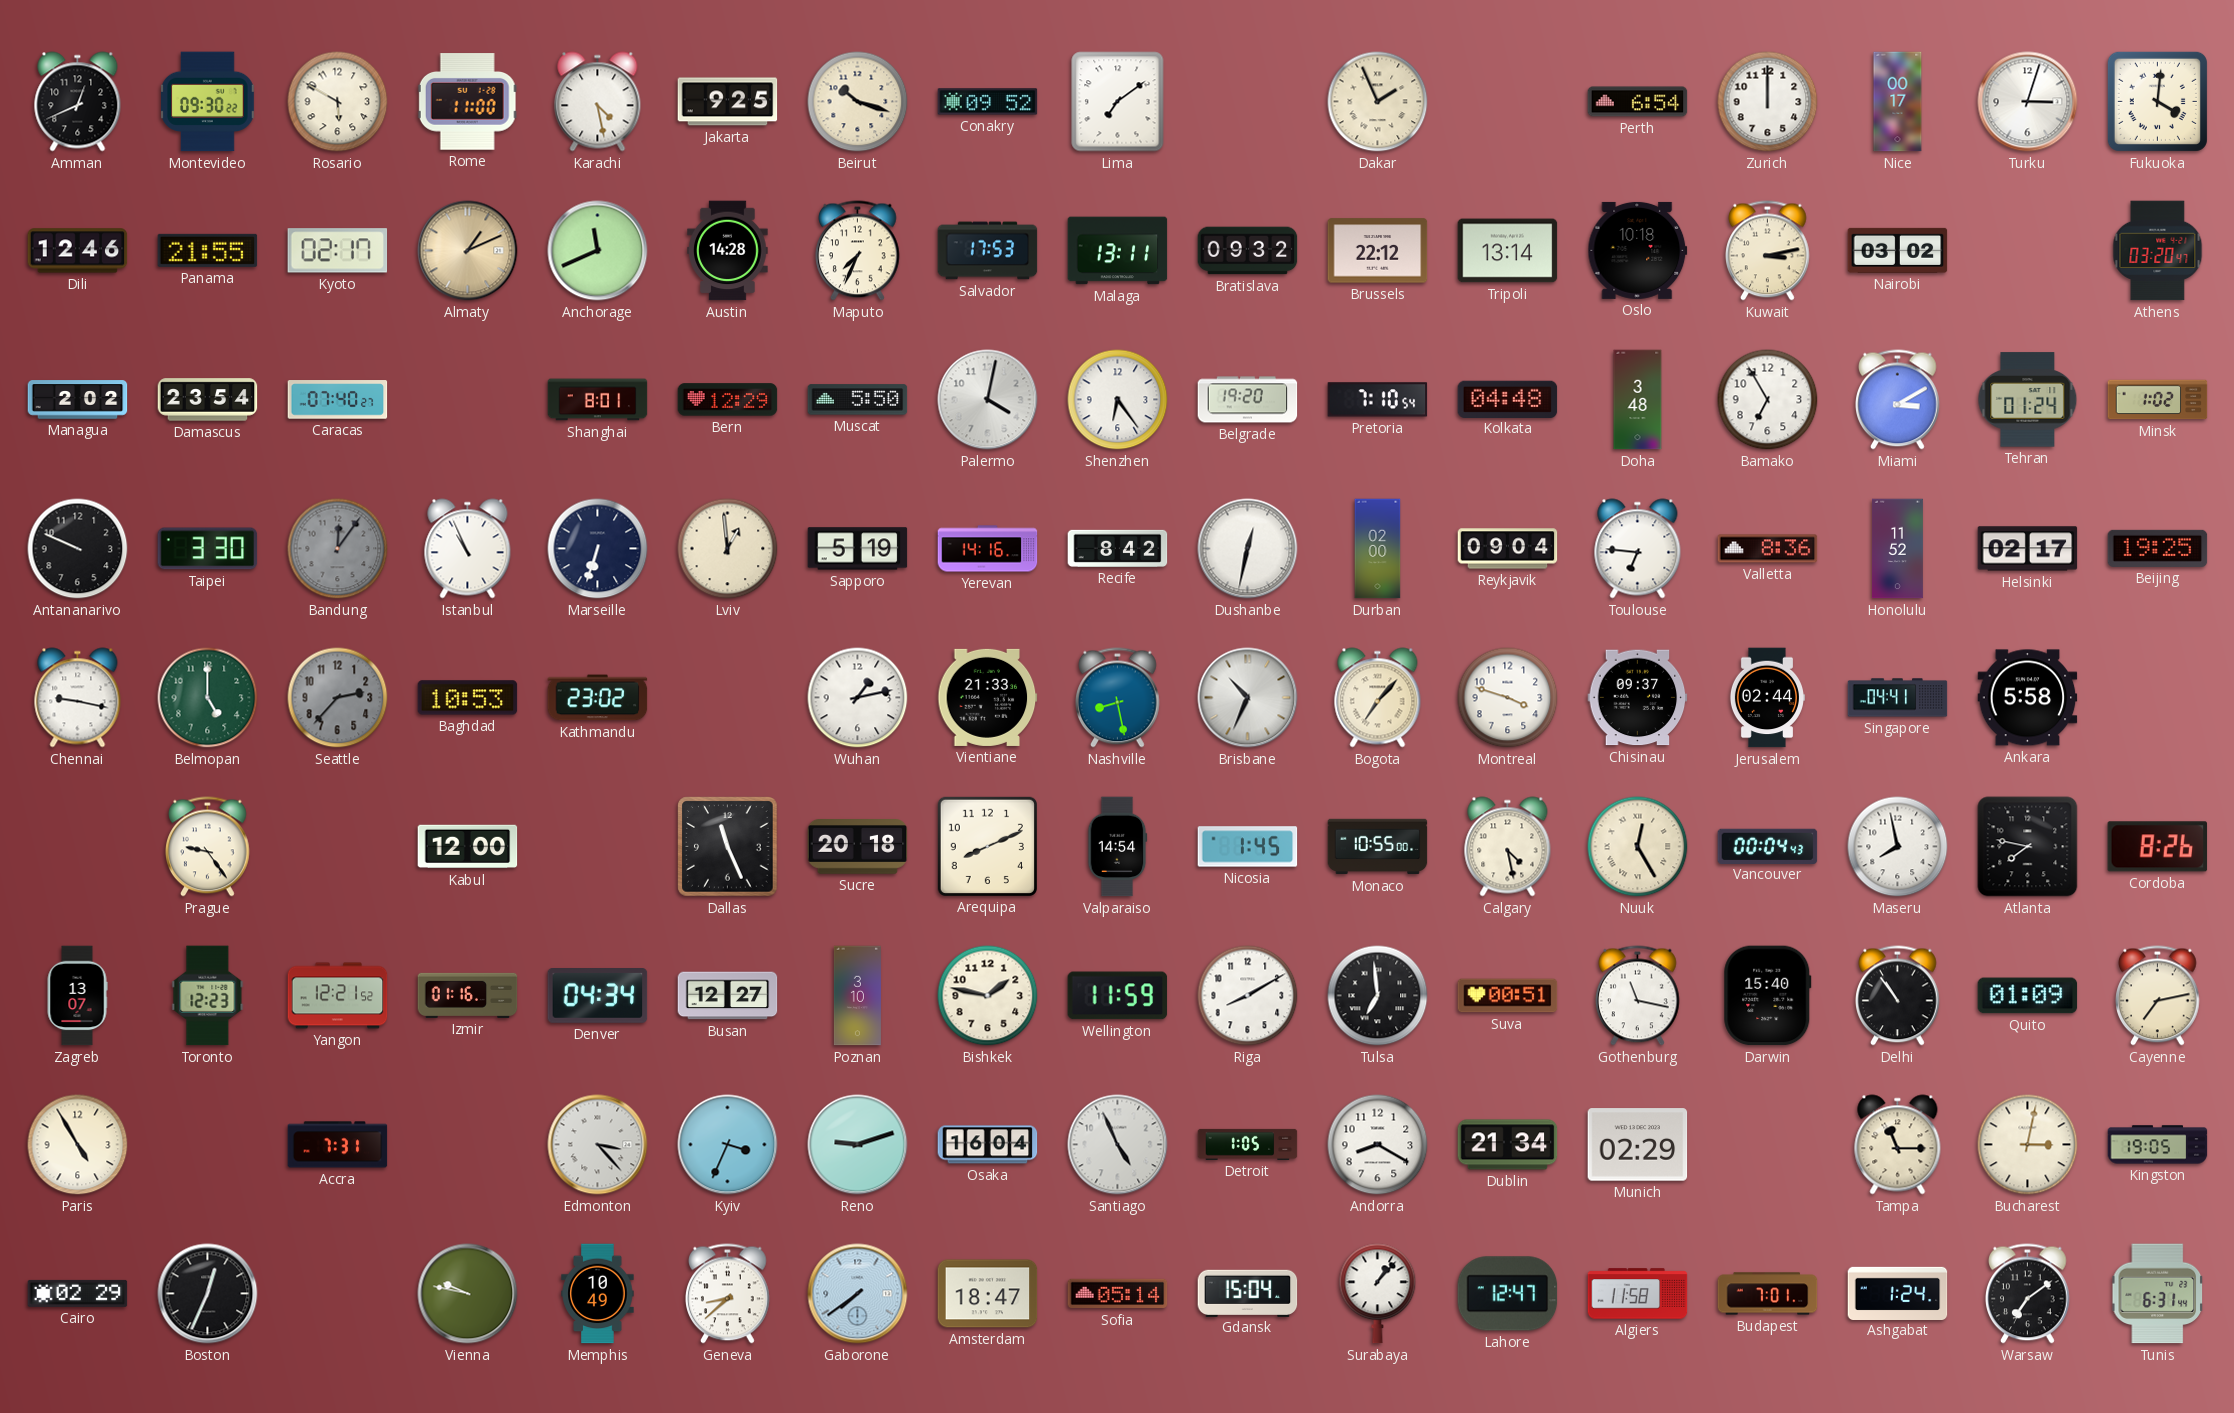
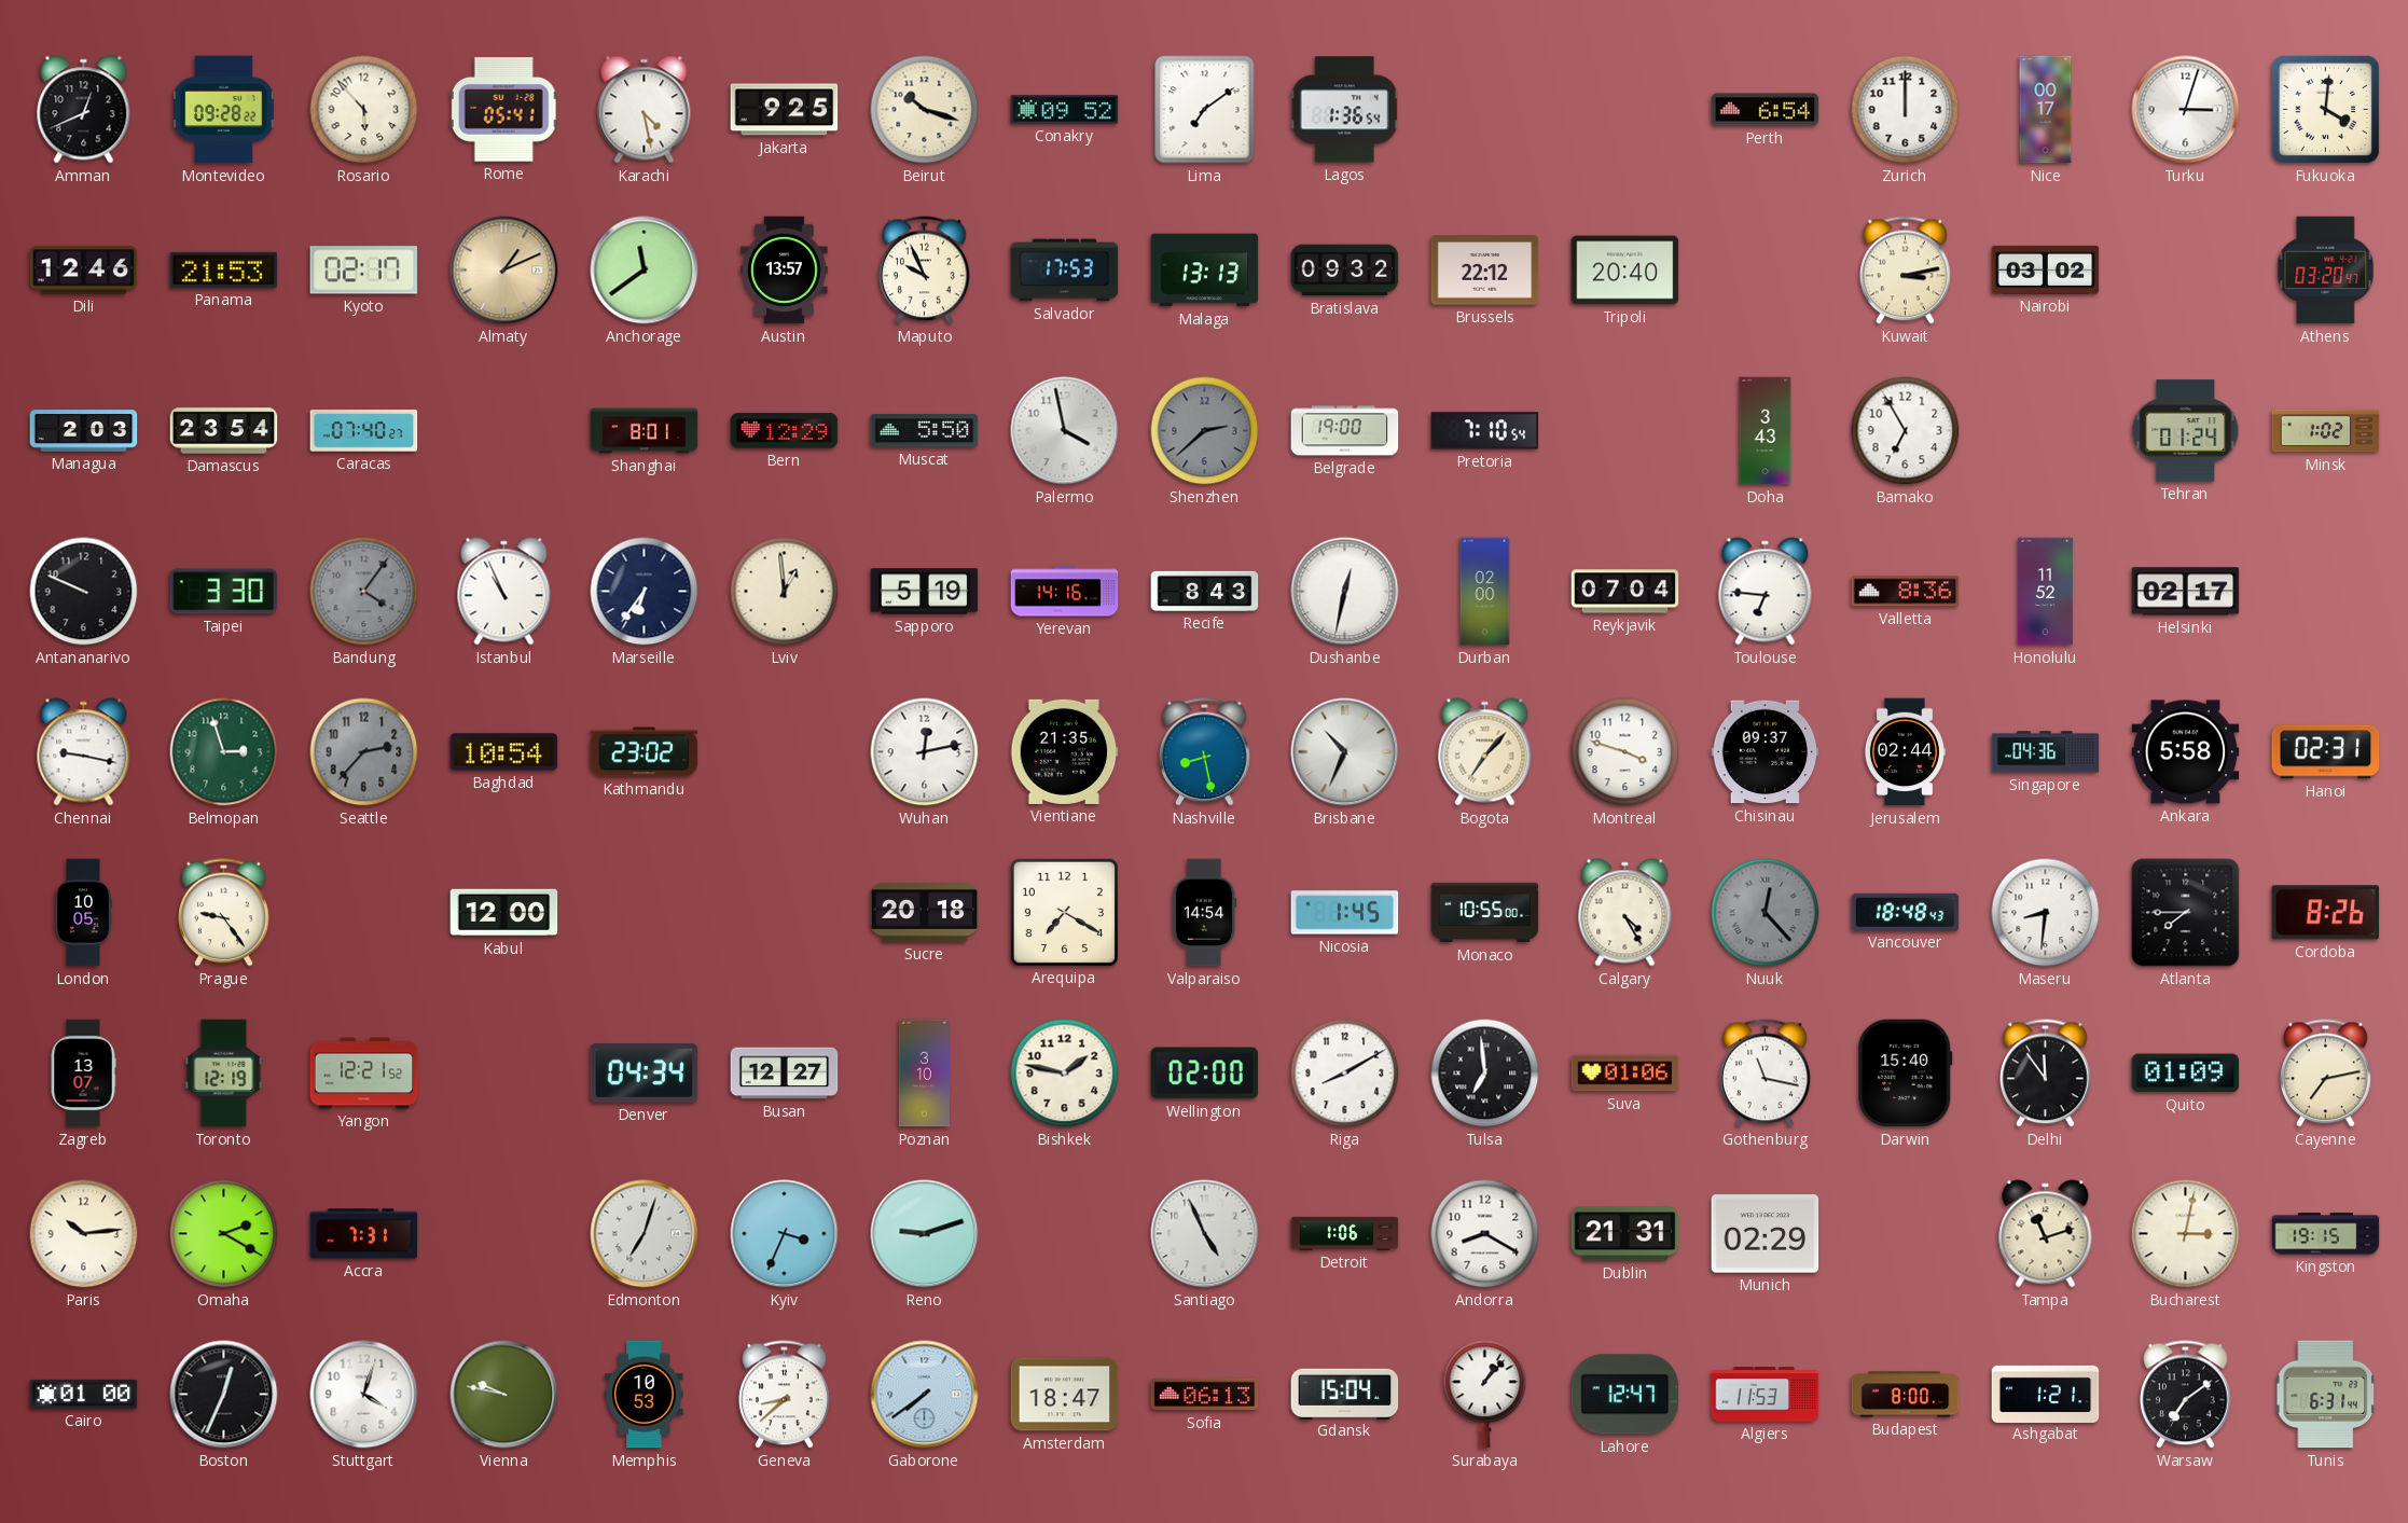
Montevideo: 09:30 -> 09:28
Rosario: 5:50 -> 5:53
Rome: 11:00 -> 05:41
Lagos: none -> 1:36
Dakar: 1:56 -> none
Panama: 21:55 -> 21:53
Anchorage: 11:41 -> 11:39
Austin: 14:28 -> 13:57
Maputo: 7:34 -> 9:56
Malaga: 13:11 -> 13:13
Tripoli: 13:14 -> 20:40
Oslo: 10:18 -> none
Managua: 2:02 -> 2:03
Palermo: 4:02 -> 3:58
Shenzhen: 6:24 -> 2:38
Shenzhen dial: white -> grey
Belgrade: 19:20 -> 19:00
Kolkata: 04:48 -> none
Doha: 3:48 -> 3:43
Miami: 3:10 -> none
Bandung: 12:06 -> 4:06
Marseille: 6:33 -> 6:36
Recife: 8:42 -> 8:43
Reykjavik: 09:04 -> 07:04
Beijing: 19:25 -> none
Belmopan: 5:00 -> 2:57
Baghdad: 10:53 -> 10:54
Wuhan: 1:13 -> 12:13
Vientiane: 21:33 -> 21:35
Singapore: 04:41 -> 04:36
Hanoi: none -> 02:31
London: none -> 10:05
Dallas: 11:26 -> none
Arequipa: 8:11 -> 7:20
Calgary: 4:28 -> 4:25
Nuuk: 12:25 -> 12:23
Nuuk dial: cream -> grey
Vancouver: 00:04 -> 18:48
Maseru: 7:58 -> 8:31
Atlanta: 7:47 -> 7:45
Toronto: 12:23 -> 12:19
Izmir: 01:16 -> none
Wellington: 11:59 -> 02:00
Suva: 00:51 -> 01:06
Delhi: 10:54 -> 11:54
Paris: 4:55 -> 10:14
Omaha: none -> 2:20
Edmonton: 3:23 -> 7:03
Osaka: 16:04 -> none
Detroit: 1:05 -> 1:06
Dublin: 21:34 -> 21:31
Tampa: 11:15 -> 11:12
Kingston: 19:05 -> 19:15
Cairo: 02:29 -> 01:00
Stuttgart: none -> 4:03
Memphis: 10:49 -> 10:53
Sofia: 05:14 -> 06:13
Algiers: 11:58 -> 11:53
Budapest: 7:01 -> 8:00
Ashgabat: 1:24 -> 1:21
